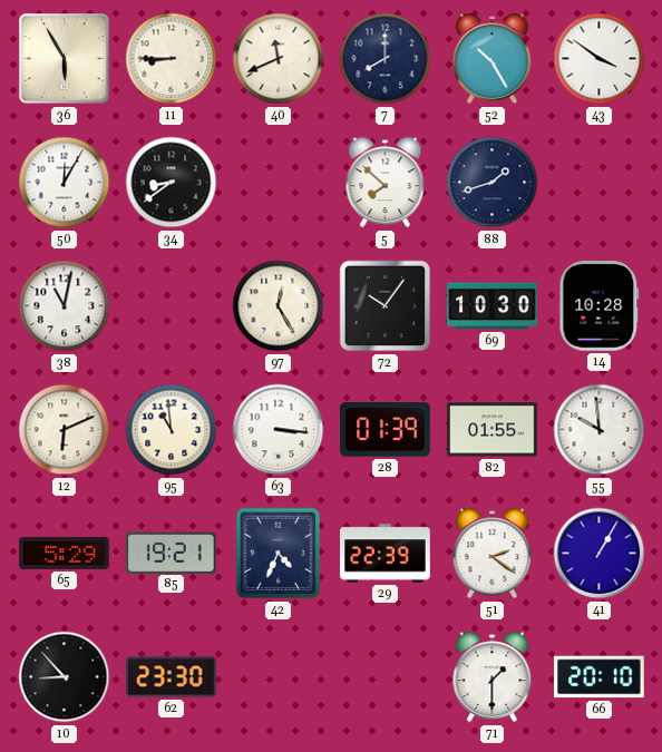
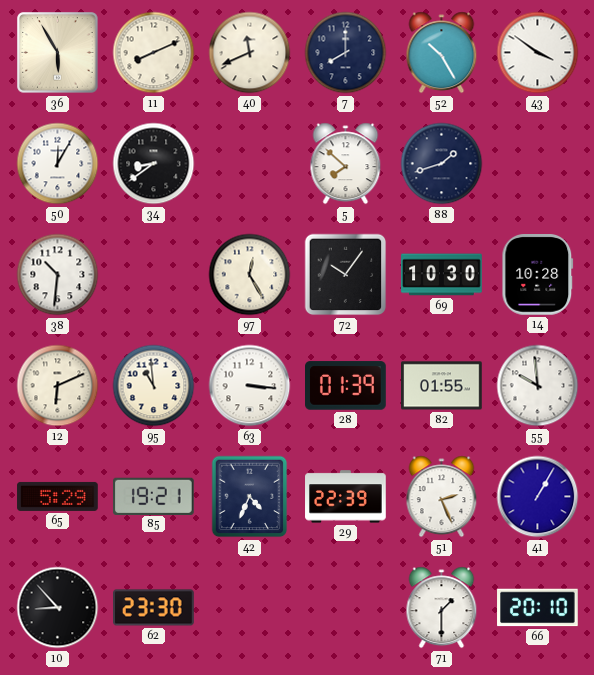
11: 8:45 -> 8:11
38: 11:02 -> 10:31
51: 2:21 -> 2:26
